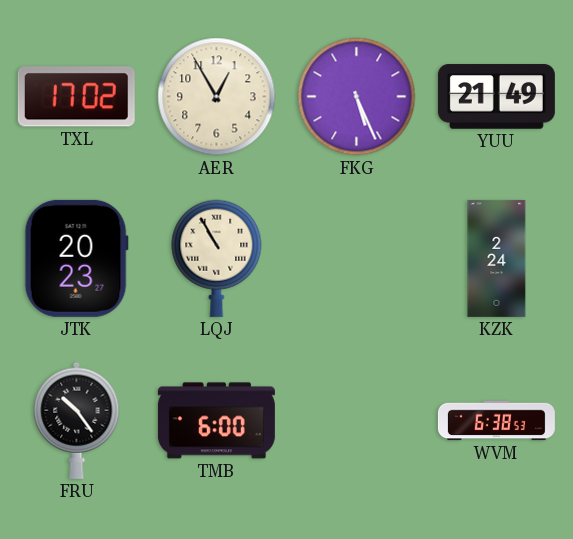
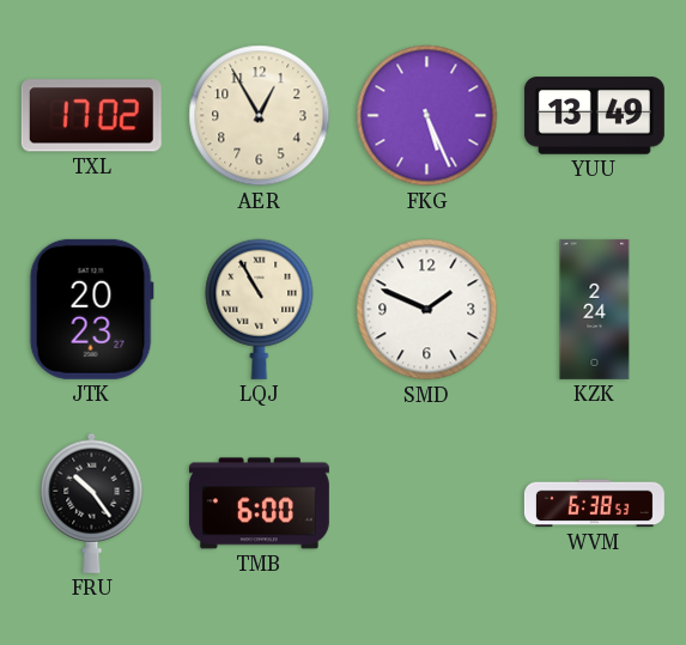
YUU: 21:49 -> 13:49
SMD: none -> 1:49
